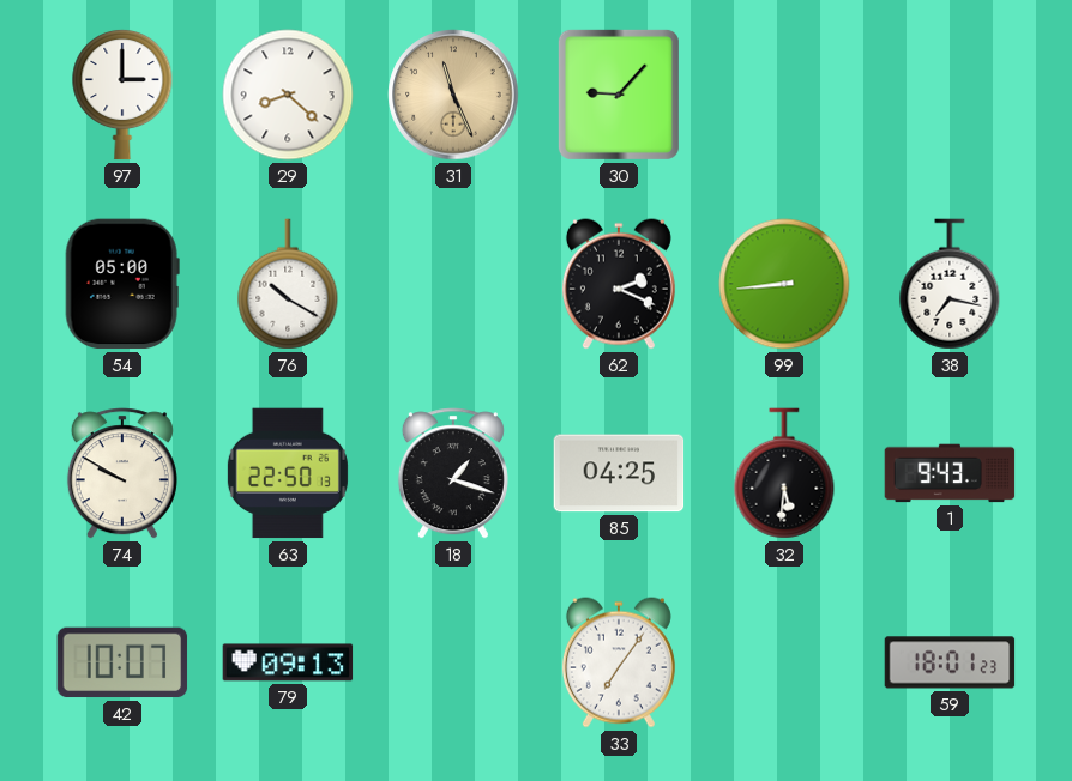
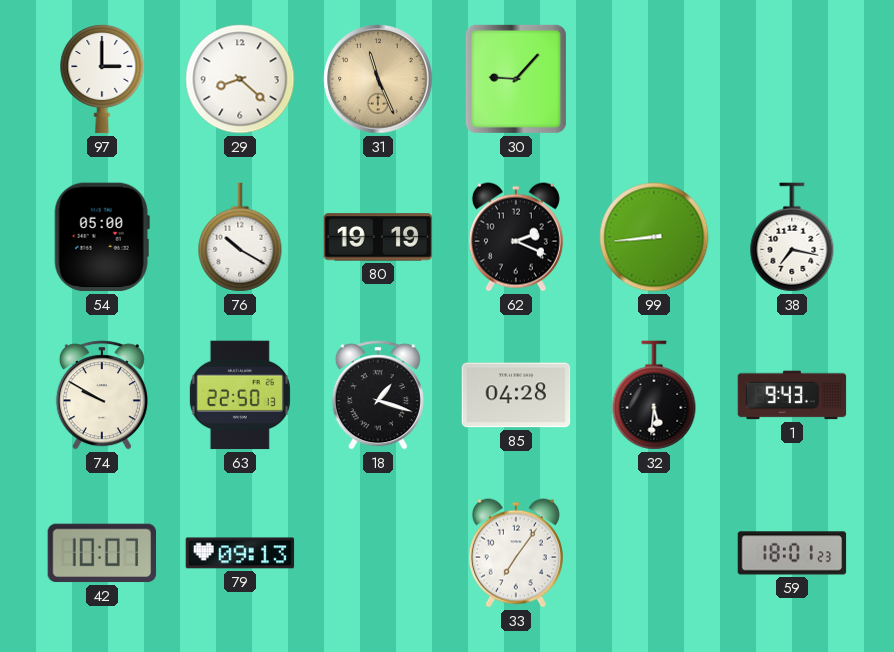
80: none -> 19:19
85: 04:25 -> 04:28
